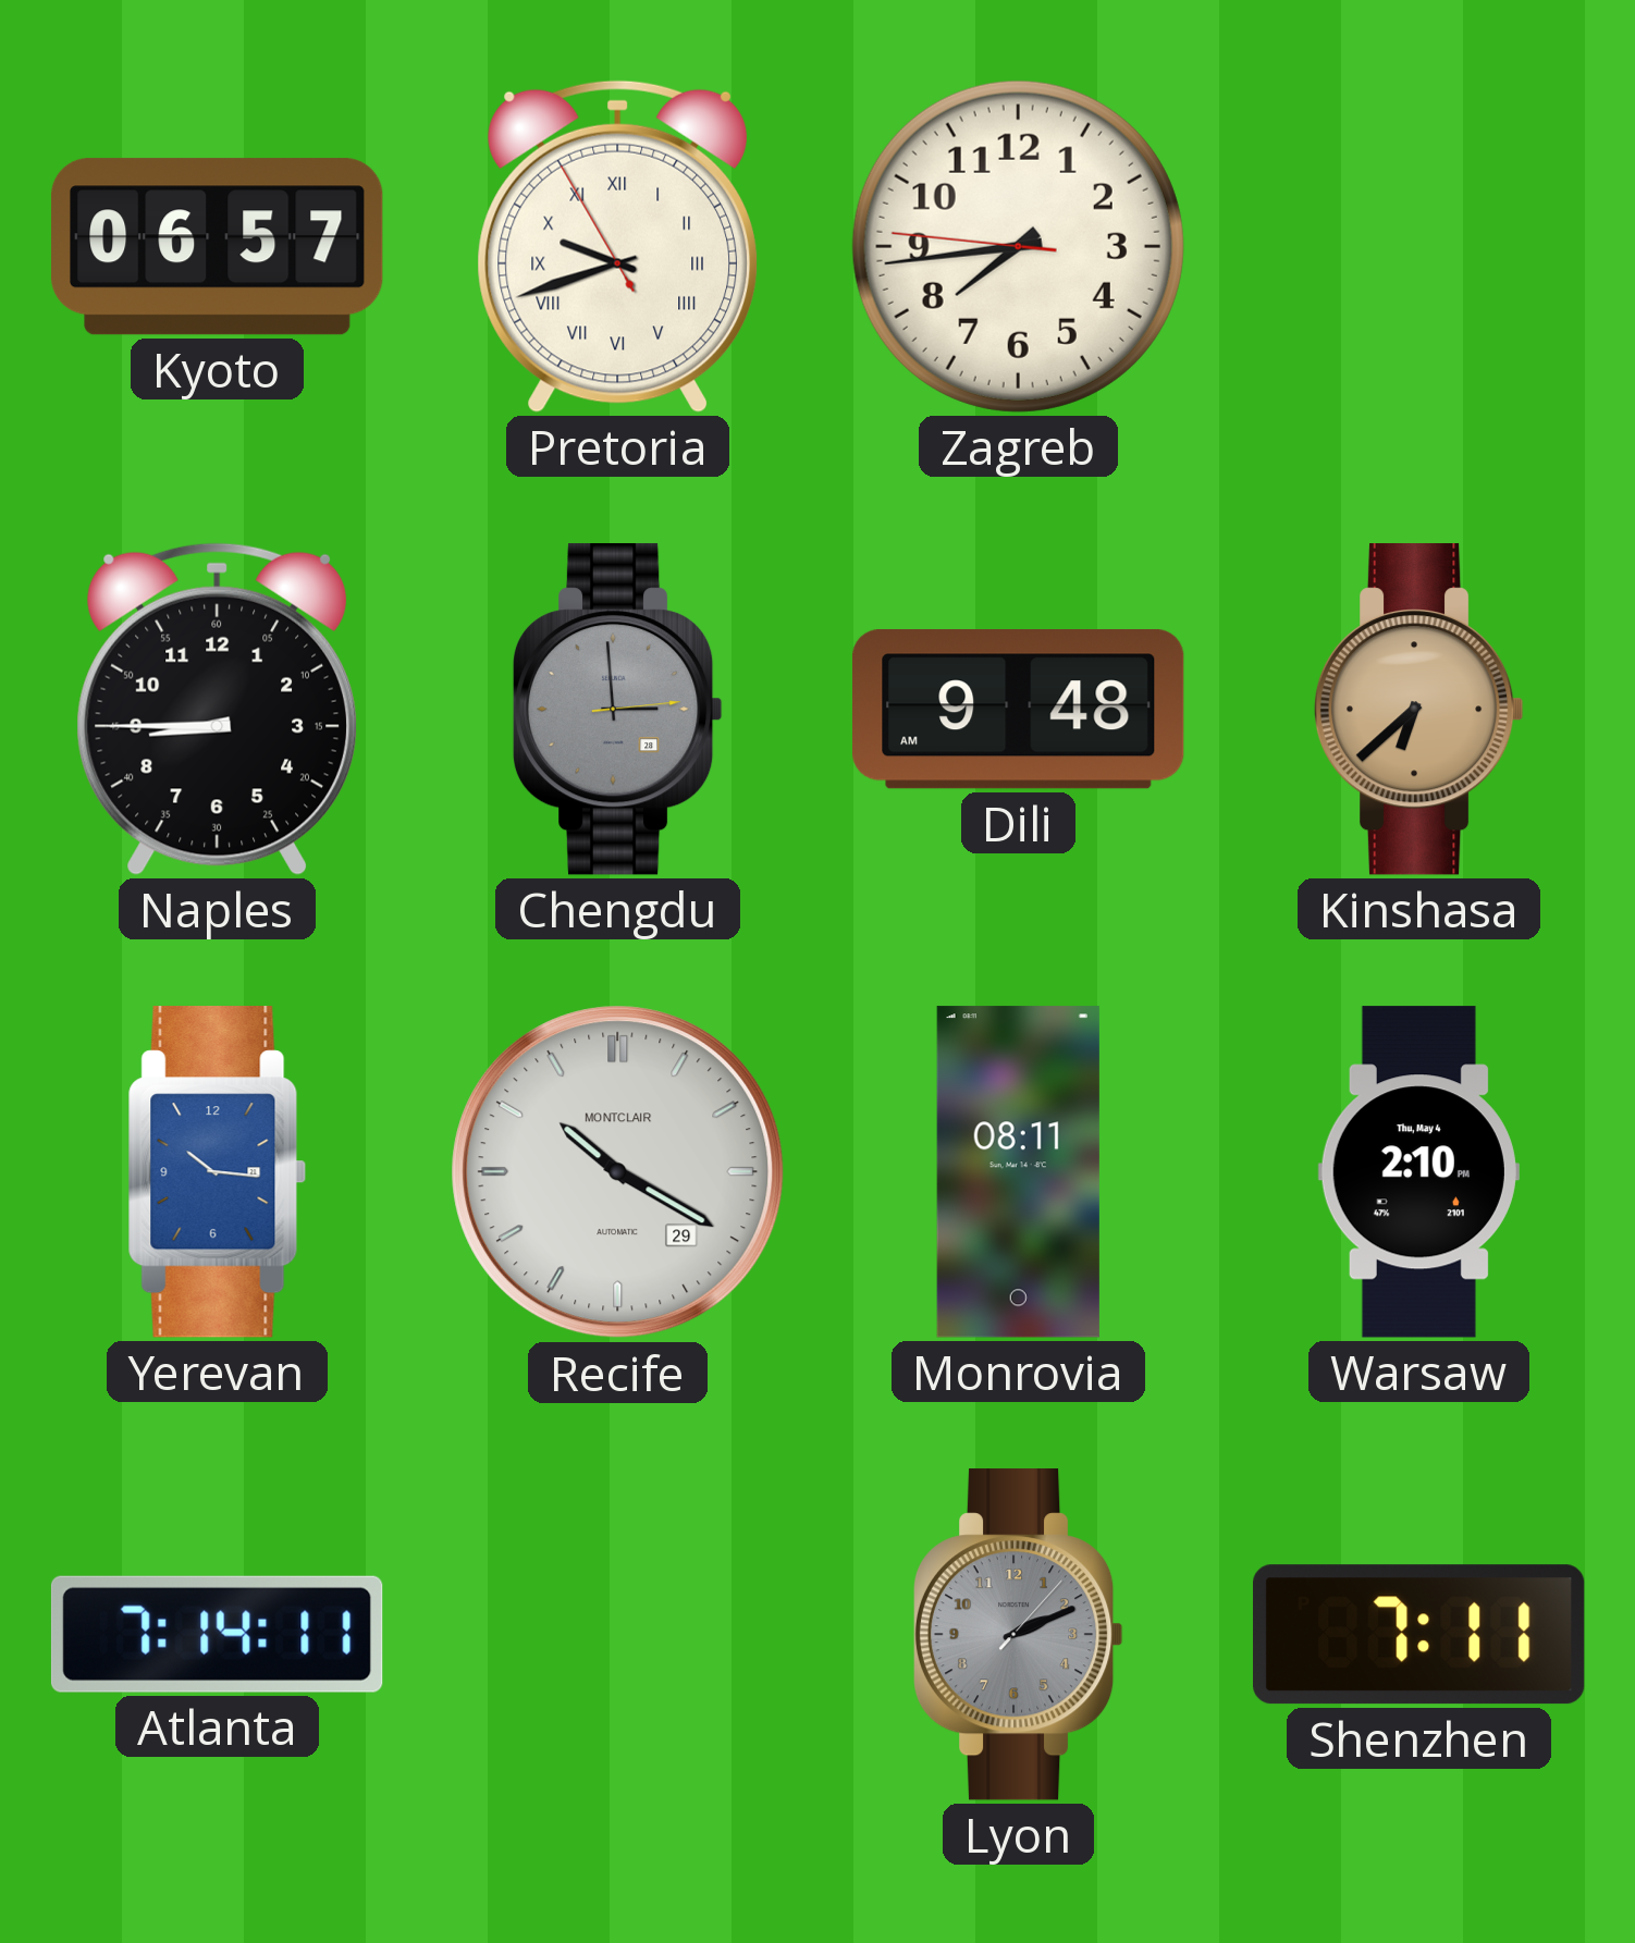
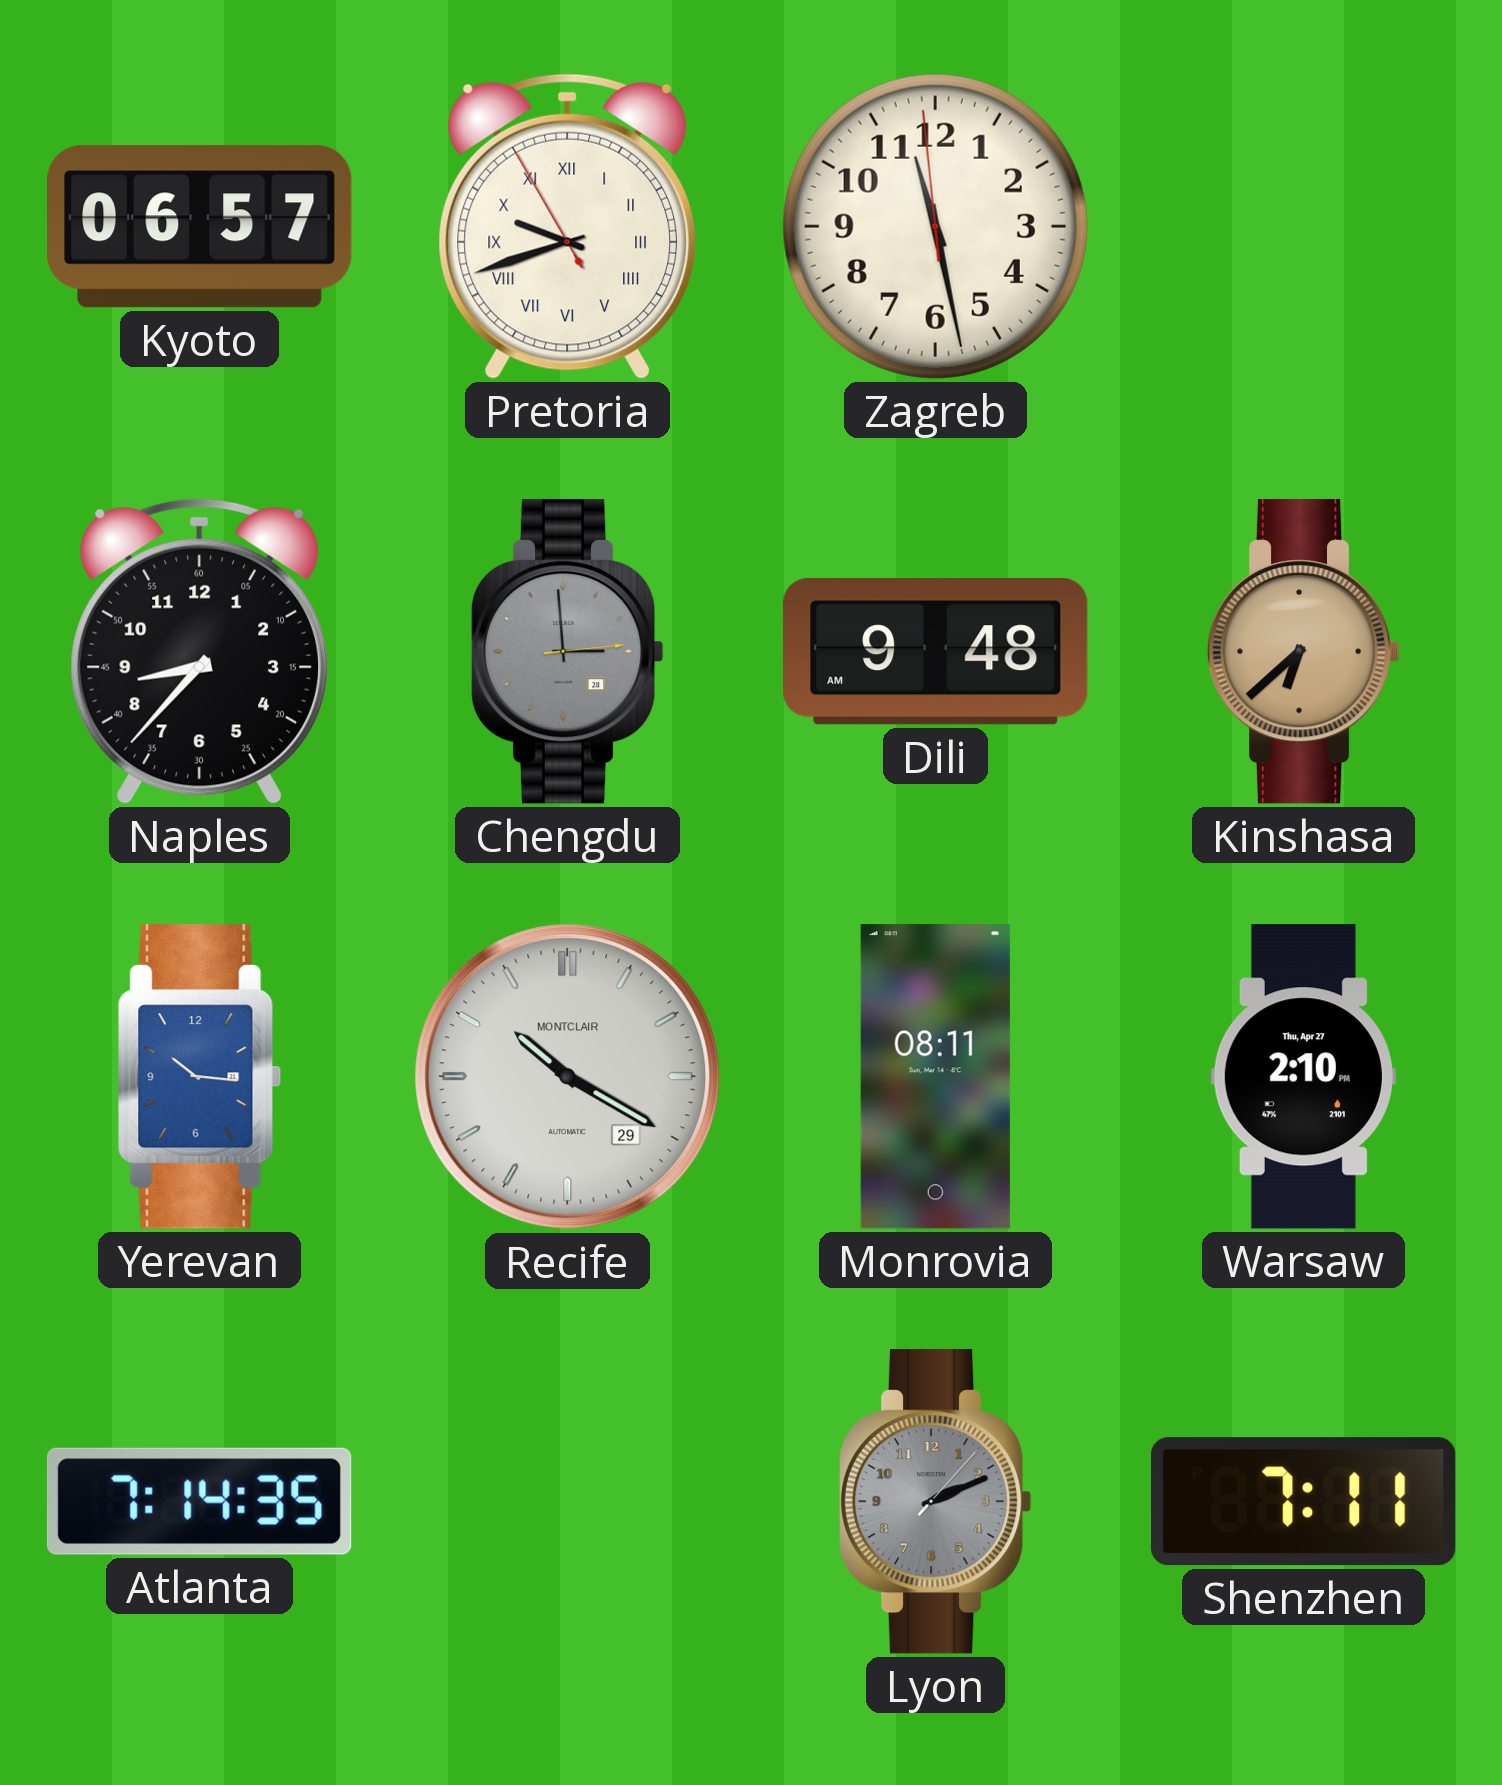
Zagreb: 7:43 -> 11:27
Naples: 8:45 -> 8:37
Warsaw date: Thu, May 4 -> Thu, Apr 27
Atlanta: 7:14:11 -> 7:14:35
